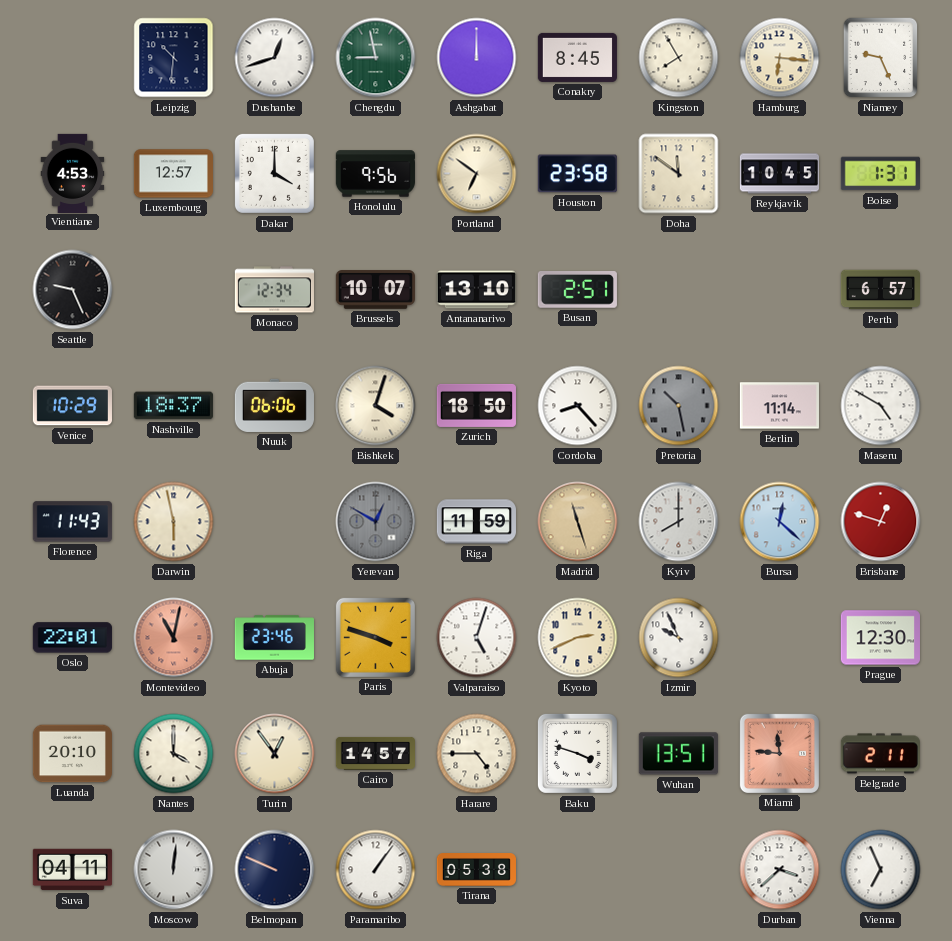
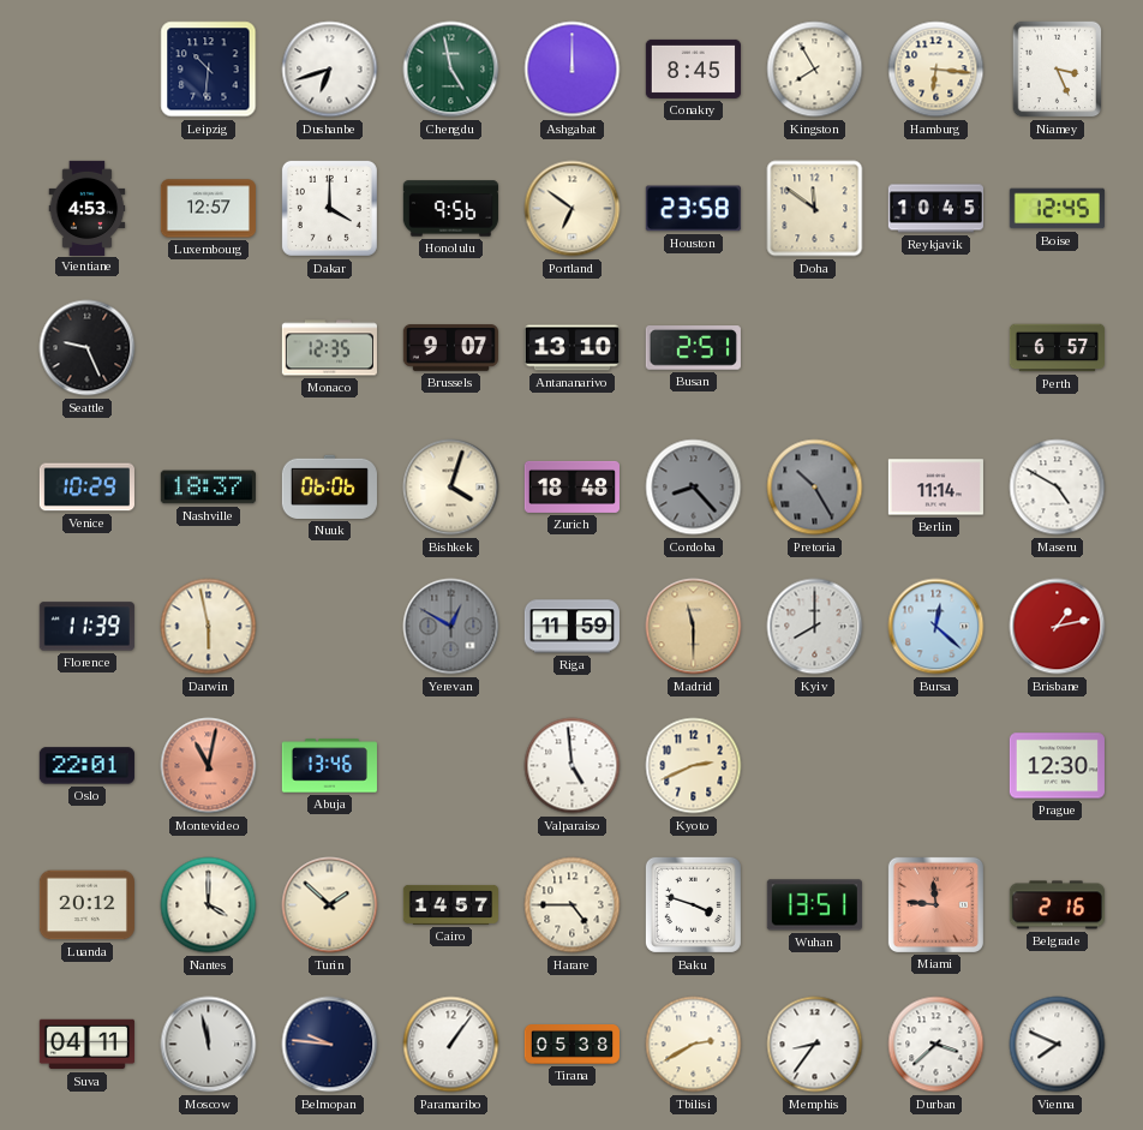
Dushanbe: 12:42 -> 6:42
Chengdu: 8:58 -> 4:58
Niamey: 9:26 -> 3:26
Boise: 1:31 -> 12:45
Monaco: 12:34 -> 12:35
Brussels: 10:07 -> 9:07
Zurich: 18:50 -> 18:48
Cordoba dial: white -> grey
Pretoria: 10:28 -> 10:25
Florence: 11:43 -> 11:39
Madrid: 11:27 -> 11:30
Brisbane: 12:48 -> 1:13
Abuja: 23:46 -> 13:46
Paris: 3:48 -> none
Valparaiso: 5:03 -> 4:59
Izmir: 9:56 -> none
Luanda: 20:10 -> 20:12
Turin: 12:54 -> 1:52
Belgrade: 2:11 -> 2:16
Moscow: 12:01 -> 11:58
Belmopan: 9:49 -> 9:46
Tbilisi: none -> 2:40
Memphis: none -> 8:36
Vienna: 6:56 -> 7:49
